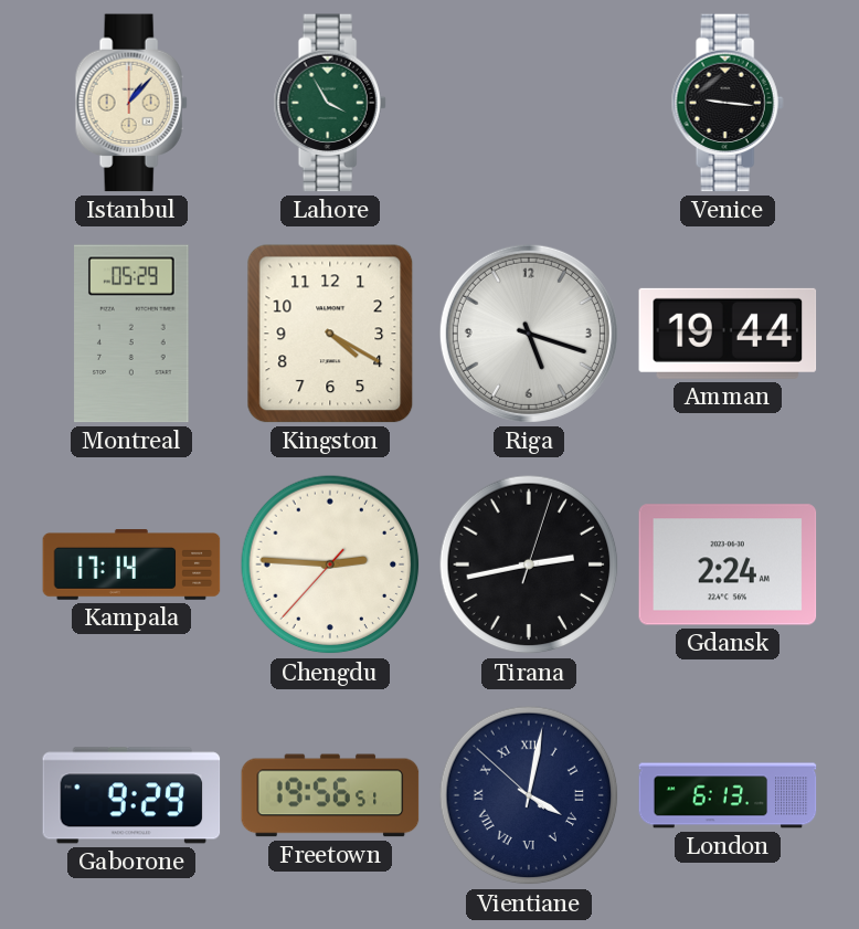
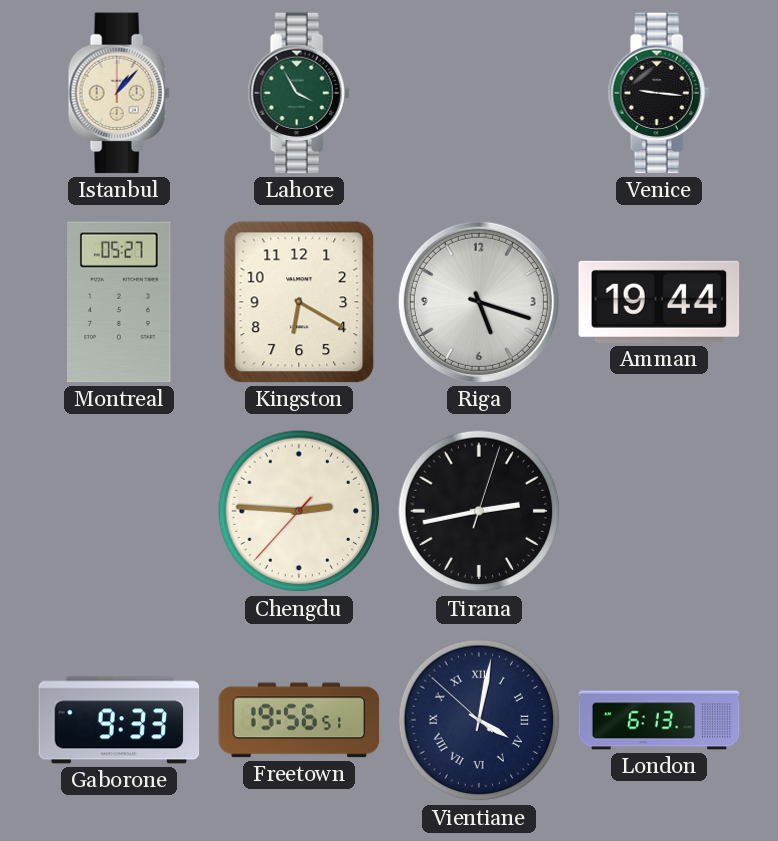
Montreal: 05:29 -> 05:27
Kingston: 4:20 -> 6:20
Kampala: 17:14 -> none
Gdansk: 2:24 -> none
Gaborone: 9:29 -> 9:33
